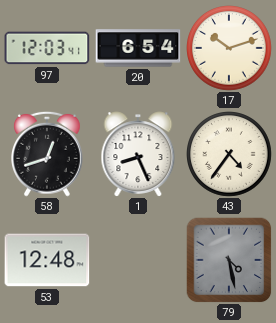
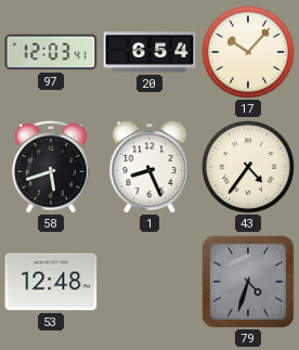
17: 10:12 -> 10:07
58: 12:42 -> 5:42
79: 4:28 -> 4:33
